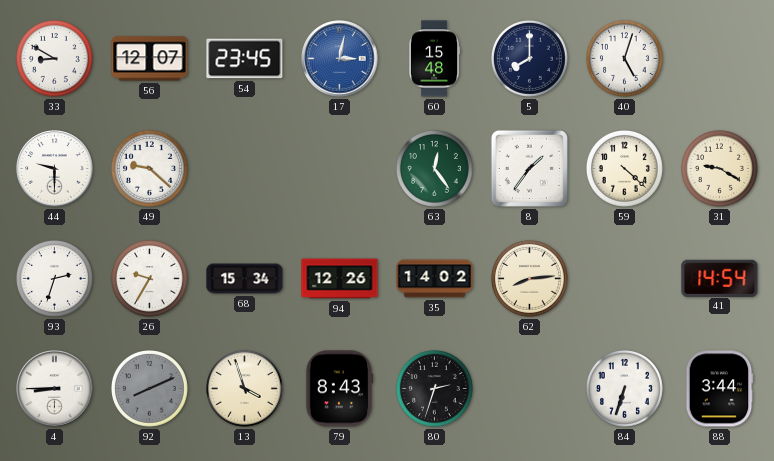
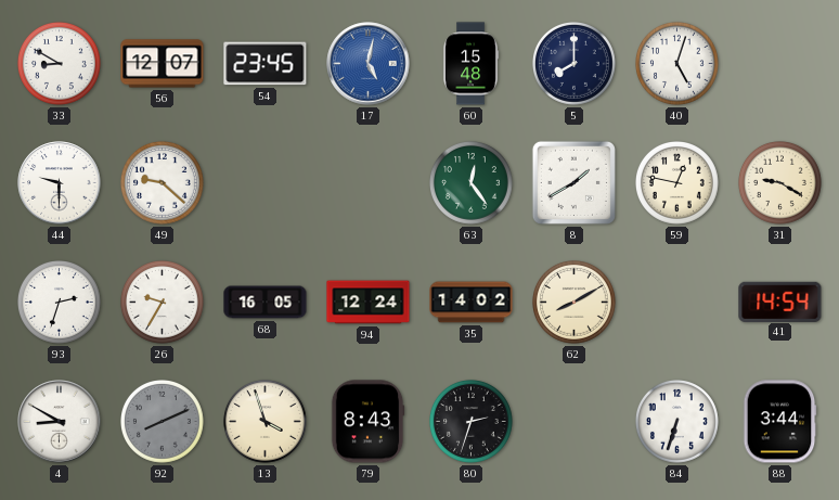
17: 3:02 -> 5:02
8: 1:36 -> 1:40
59: 4:22 -> 12:47
68: 15:34 -> 16:05
94: 12:26 -> 12:24
62: 8:14 -> 8:10
4: 8:45 -> 8:50
